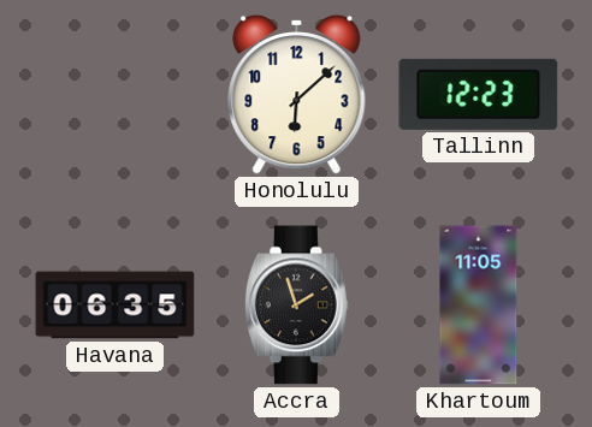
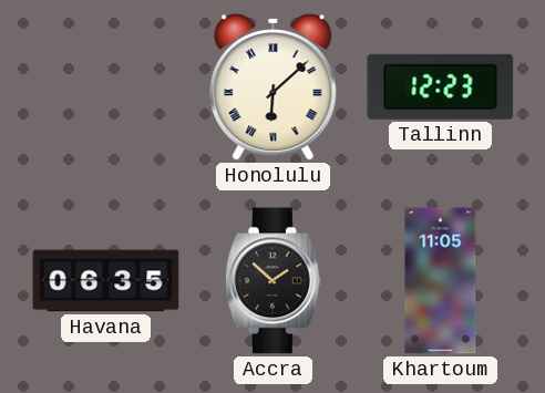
Honolulu numerals: Arabic -> Roman
Accra: 1:57 -> 1:52
